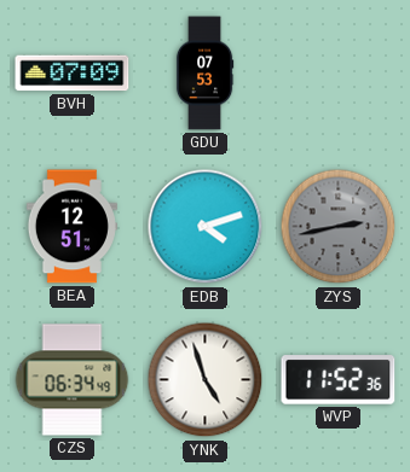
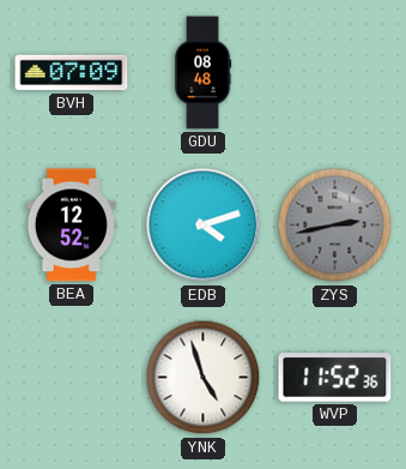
GDU: 07:53 -> 08:48
BEA: 12:51 -> 12:52
CZS: 06:34 -> none
